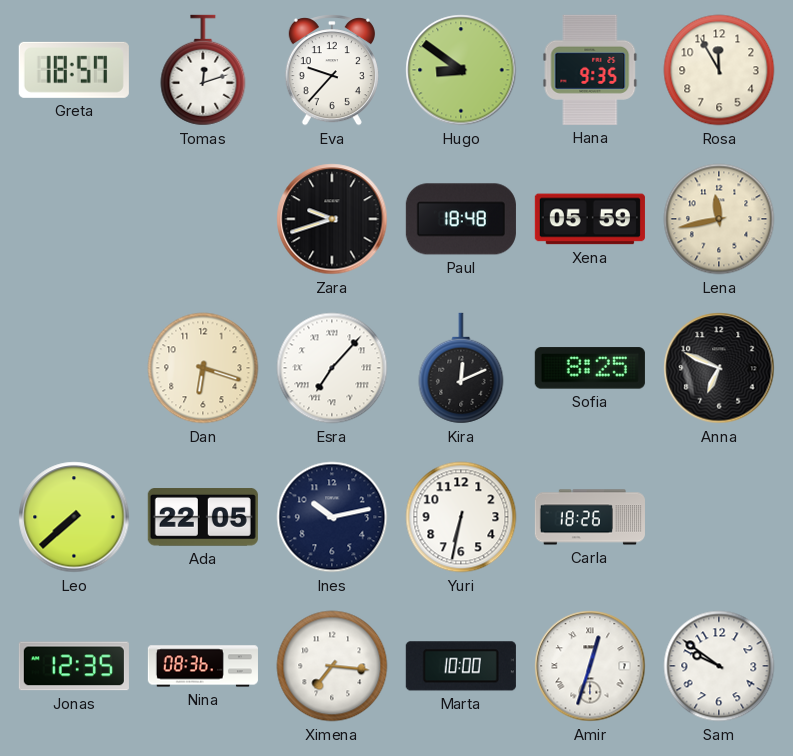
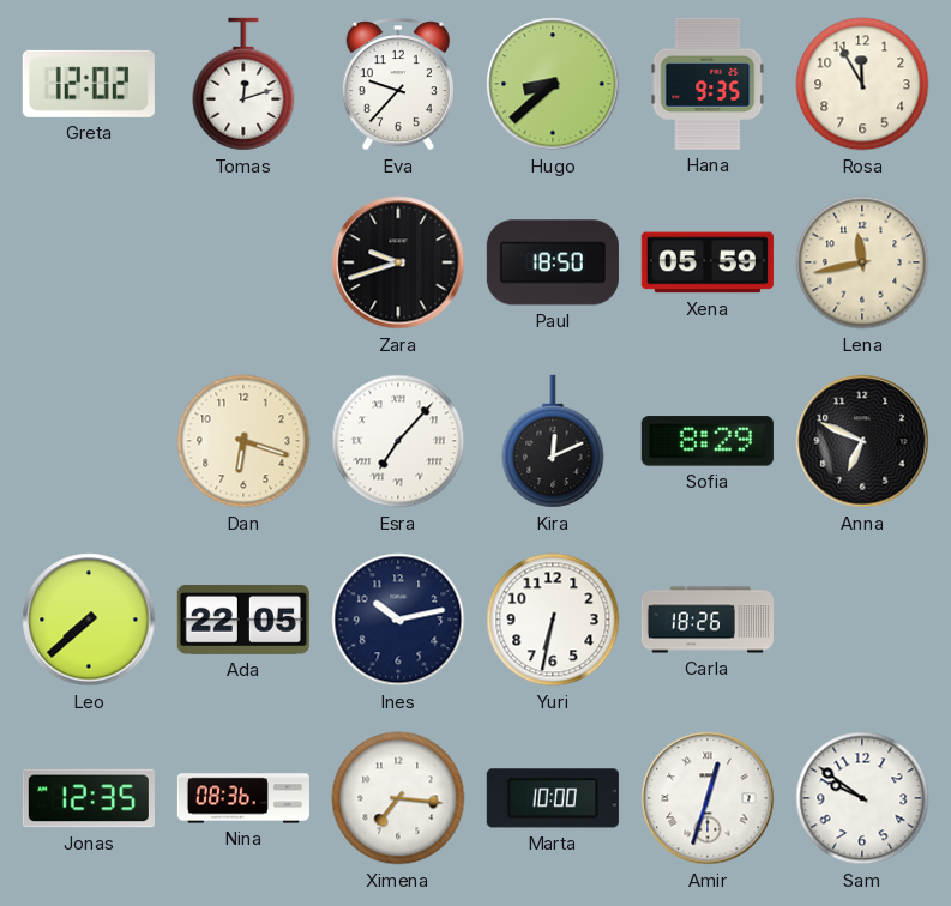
Greta: 18:57 -> 12:02
Hugo: 8:51 -> 8:38
Paul: 18:48 -> 18:50
Sofia: 8:25 -> 8:29
